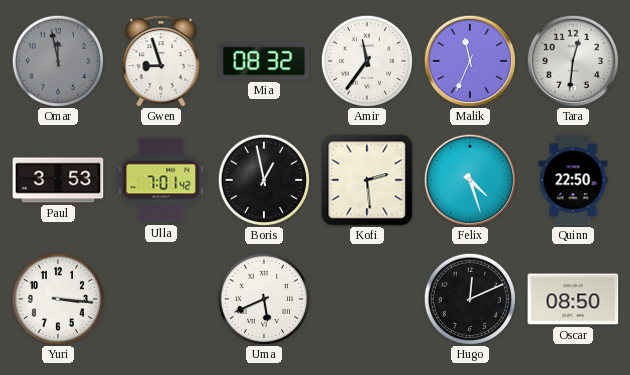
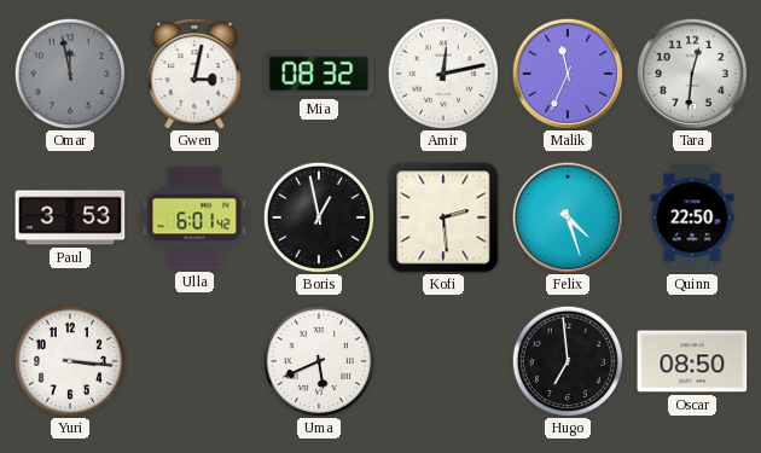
Gwen: 8:57 -> 3:02
Amir: 11:36 -> 12:13
Ulla: 7:01 -> 6:01
Hugo: 12:11 -> 6:59
